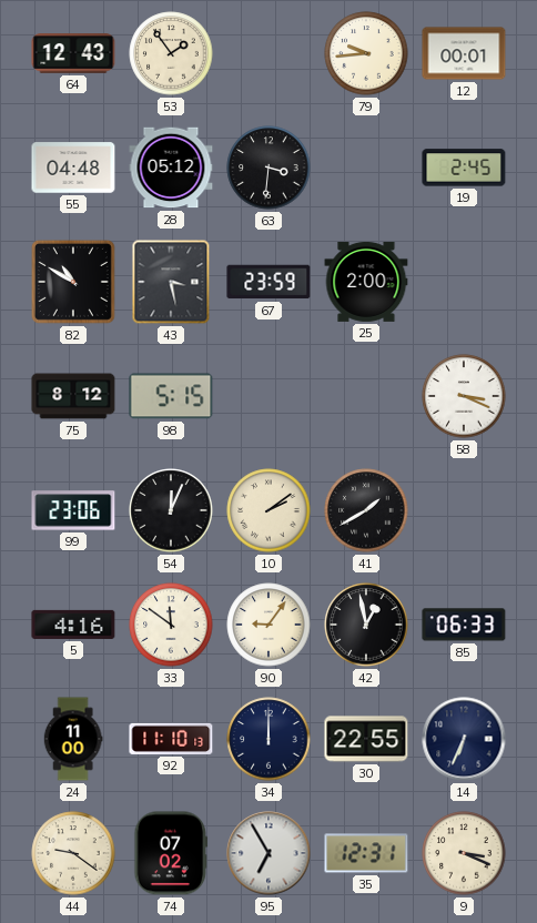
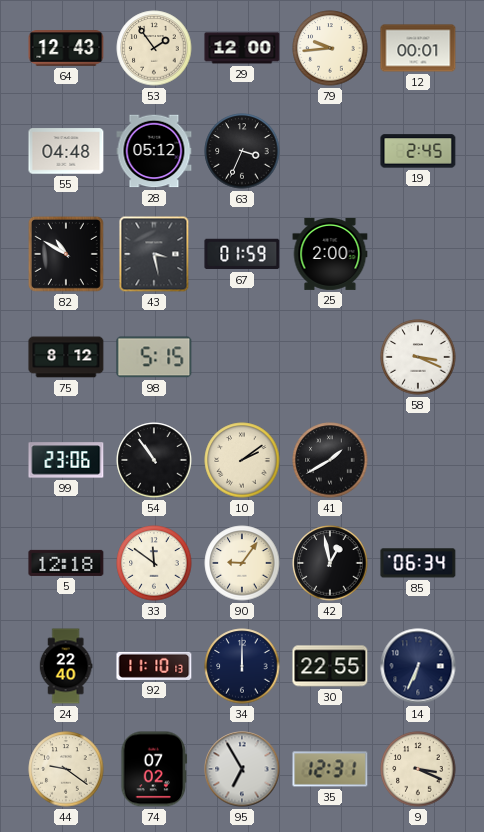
29: none -> 12:00
63: 3:31 -> 3:34
67: 23:59 -> 01:59
54: 12:04 -> 10:54
5: 4:16 -> 12:18
85: 06:33 -> 06:34
24: 11:00 -> 22:40
